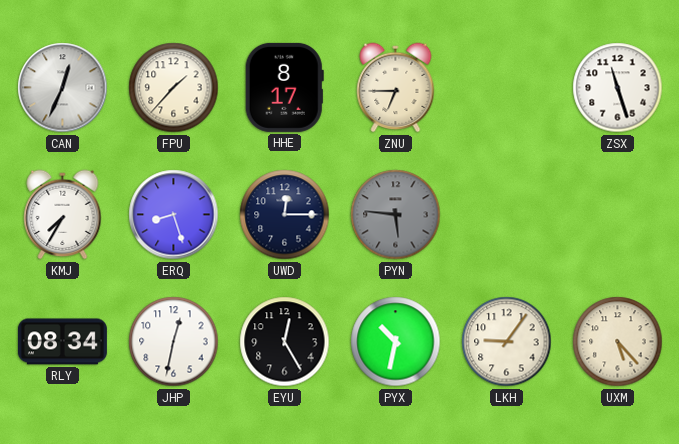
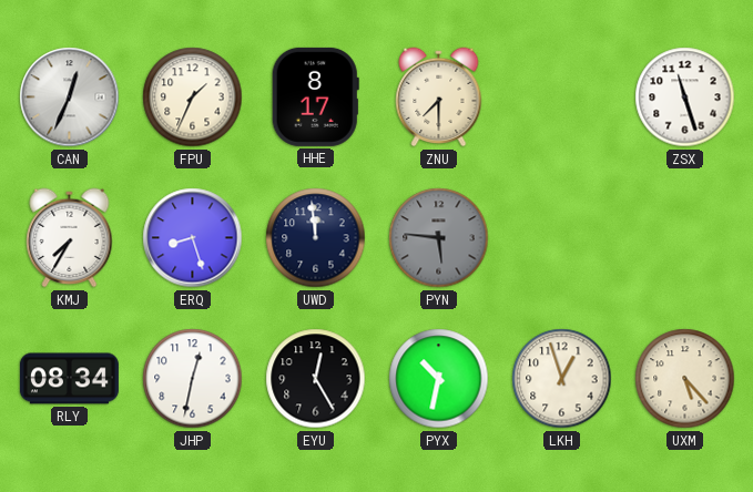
FPU: 1:37 -> 1:34
ZNU: 6:45 -> 7:30
UWD: 12:15 -> 11:59
LKH: 9:06 -> 12:57
